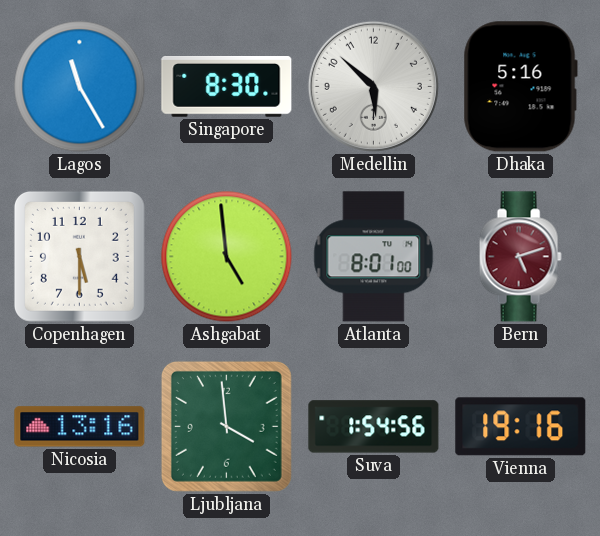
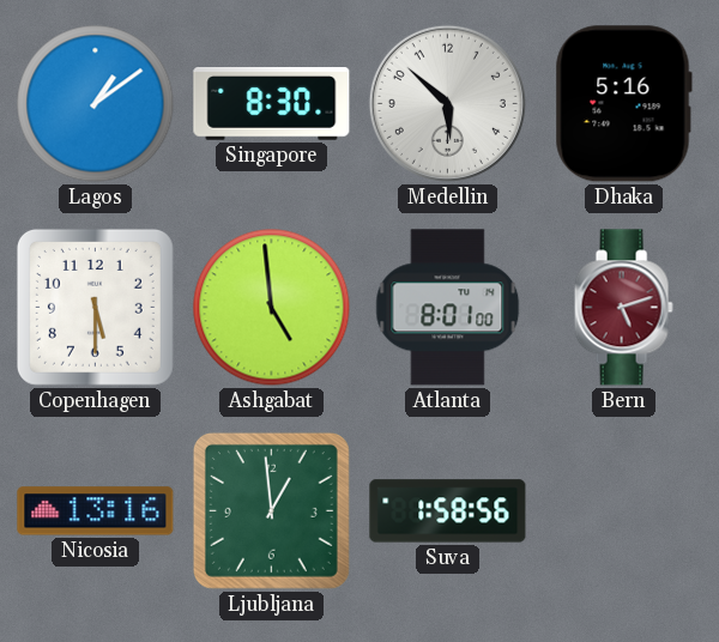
Lagos: 11:25 -> 1:09
Ljubljana: 3:59 -> 12:59
Suva: 1:54 -> 1:58
Vienna: 19:16 -> none
